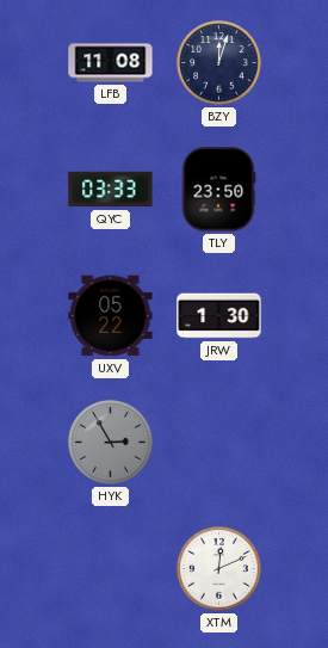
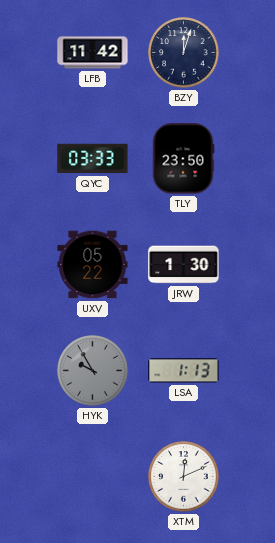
LFB: 11:08 -> 11:42
HYK: 2:55 -> 9:55
LSA: none -> 1:13
